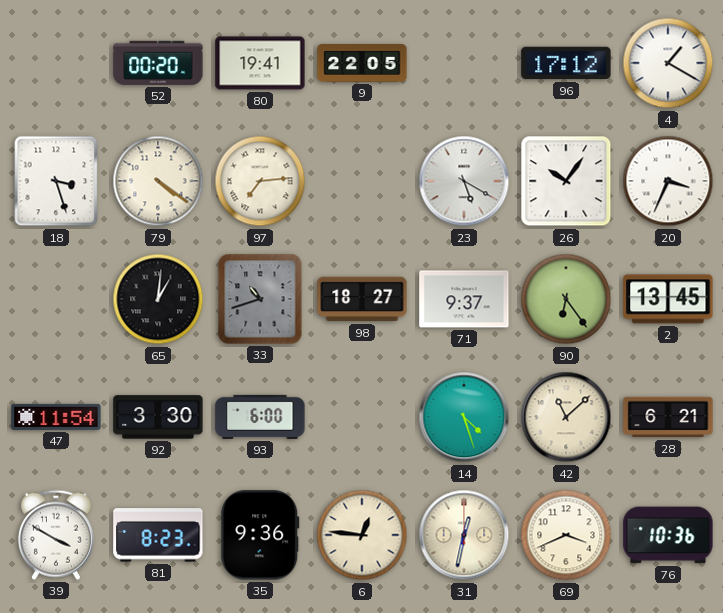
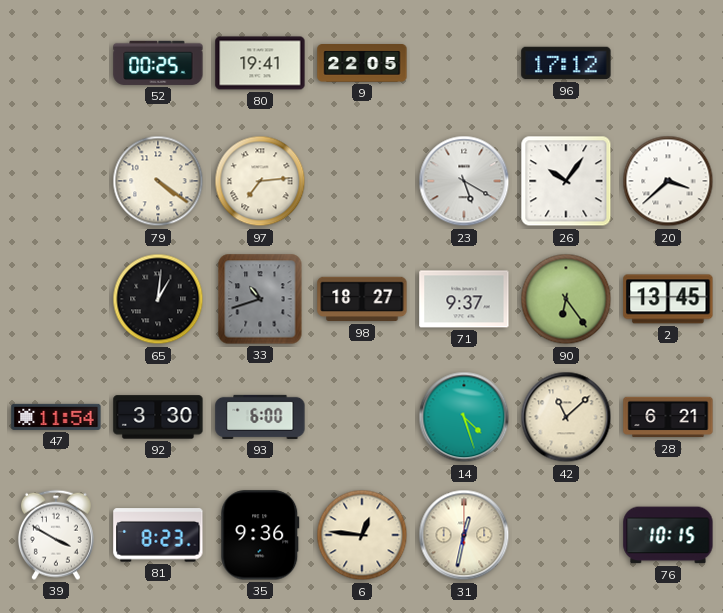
52: 00:20 -> 00:25
4: 1:20 -> none
18: 3:27 -> none
20: 3:34 -> 3:38
69: 3:41 -> none
76: 10:36 -> 10:15
